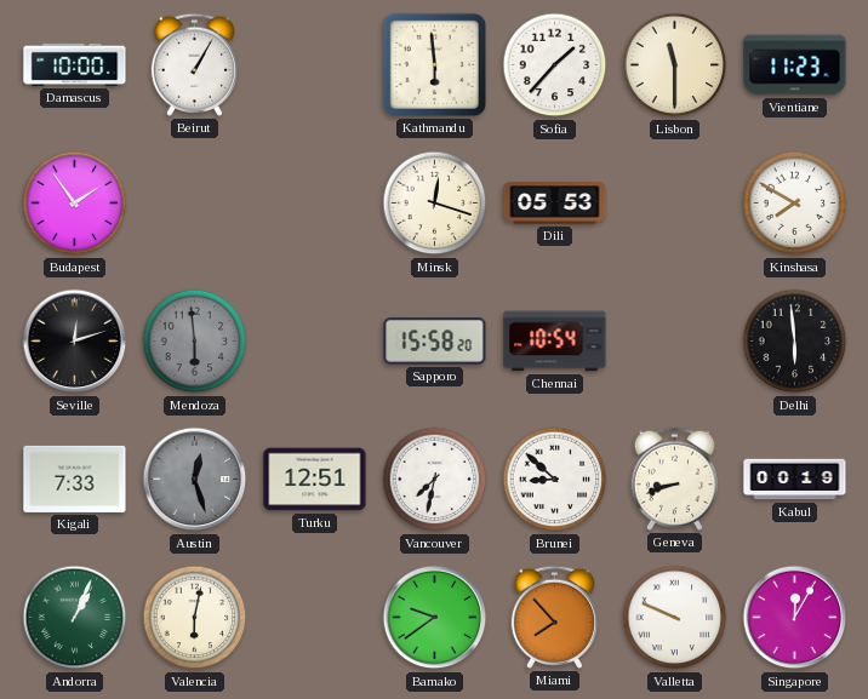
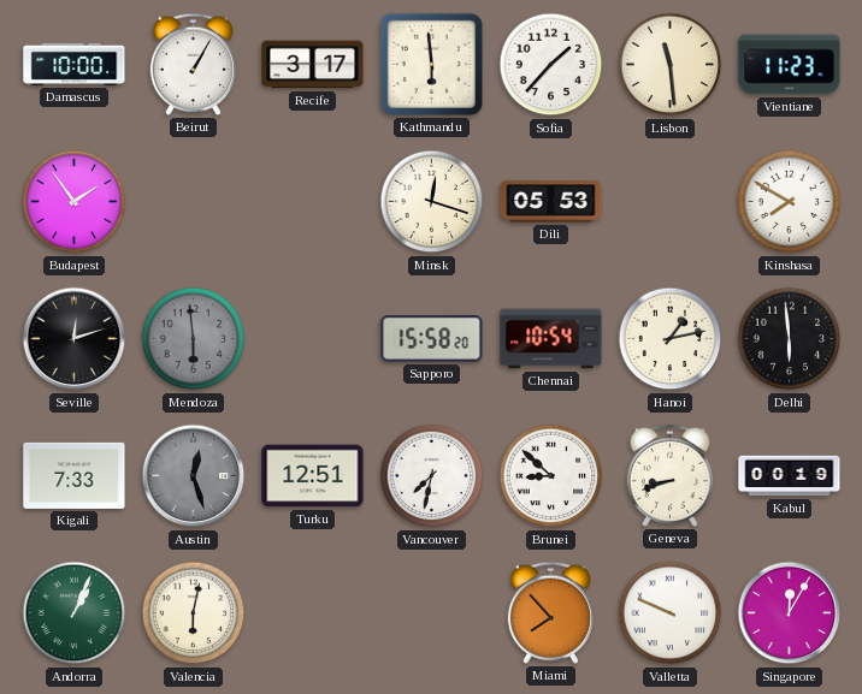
Recife: none -> 3:17
Lisbon: 11:30 -> 11:29
Hanoi: none -> 1:13
Bamako: 9:39 -> none
